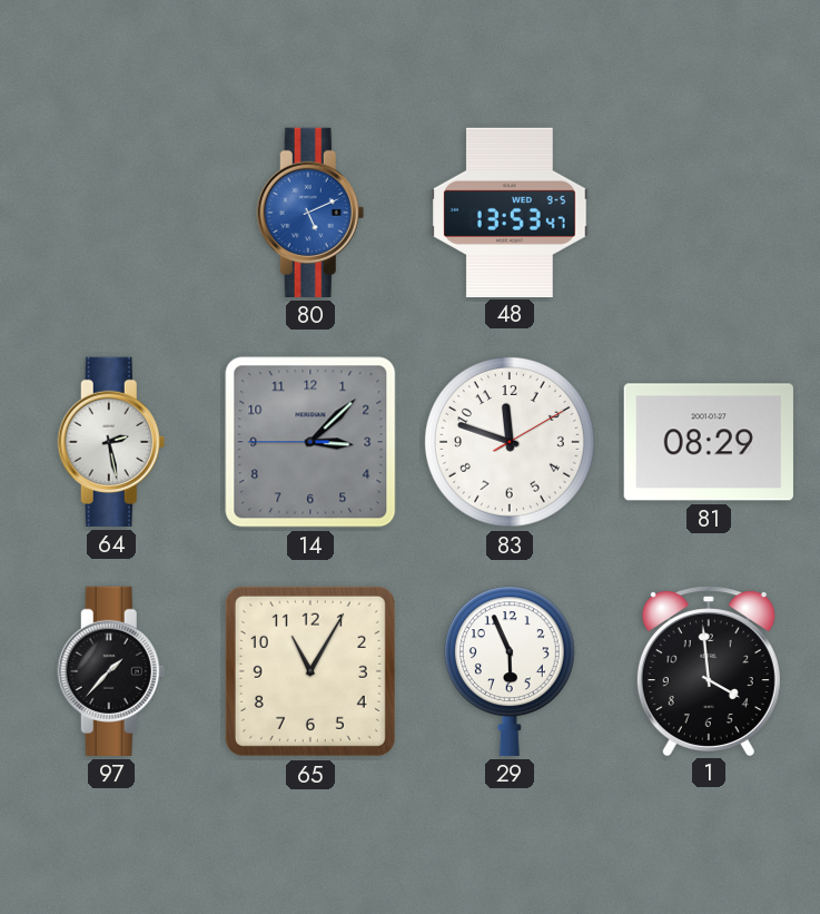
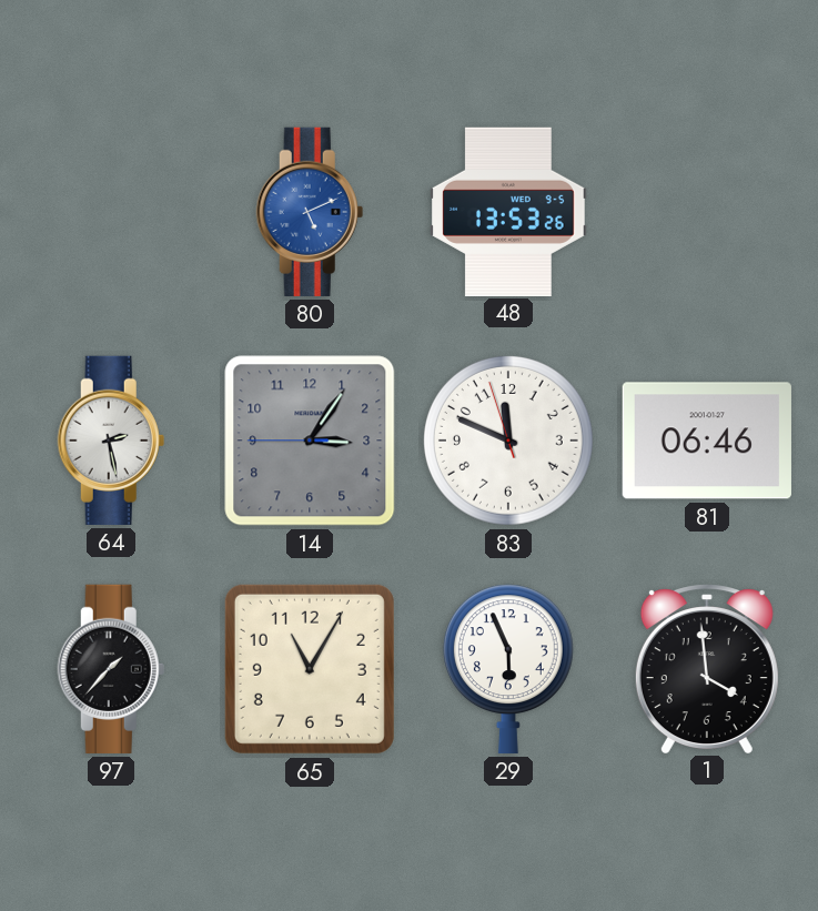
48: 13:53:47 -> 13:53:26
14: 3:07 -> 3:05
83: 11:48:10 -> 11:48:57
81: 08:29 -> 06:46
